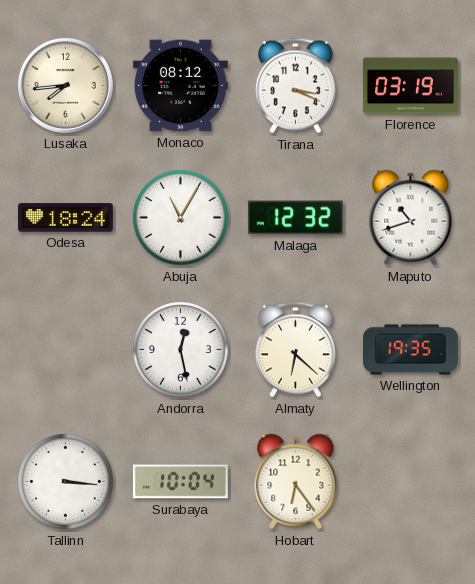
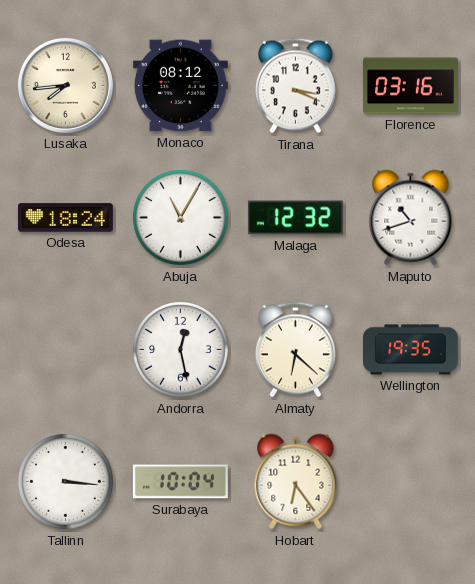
Florence: 03:19 -> 03:16
